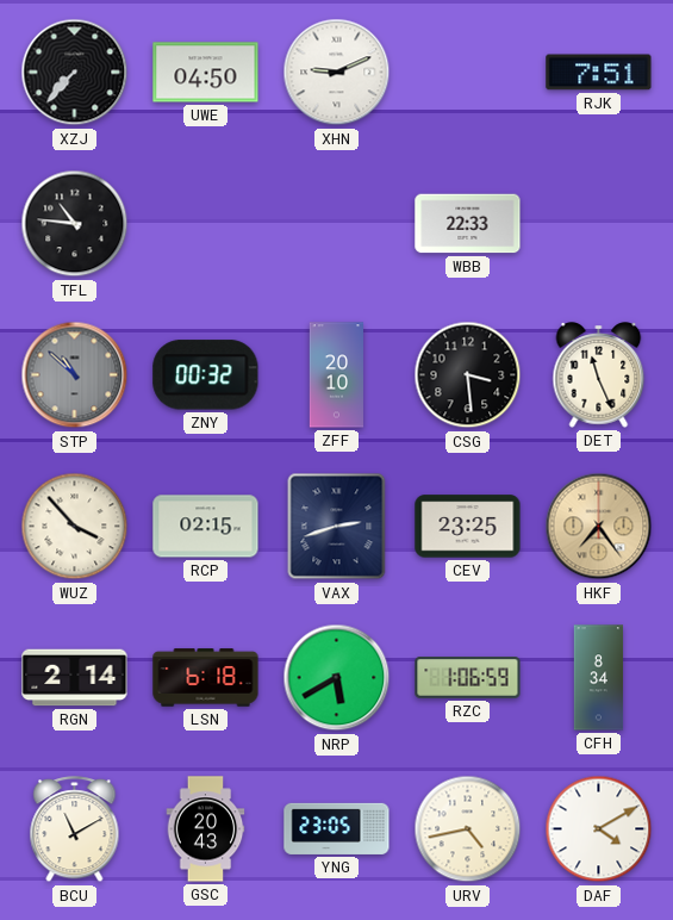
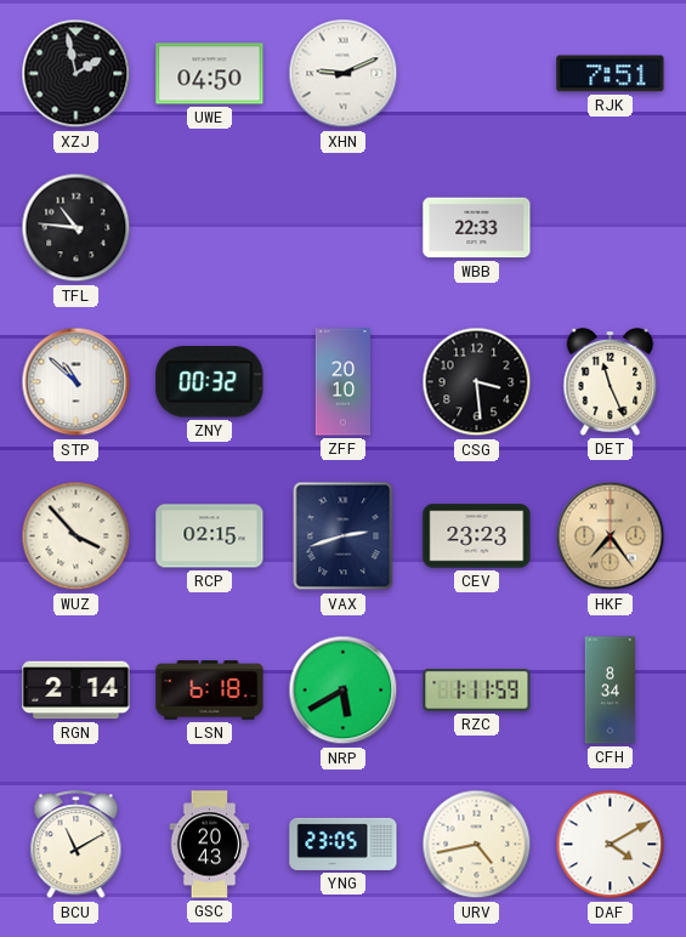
XZJ: 7:37 -> 1:58
STP dial: grey -> white
CEV: 23:25 -> 23:23
RZC: 1:06 -> 1:11
